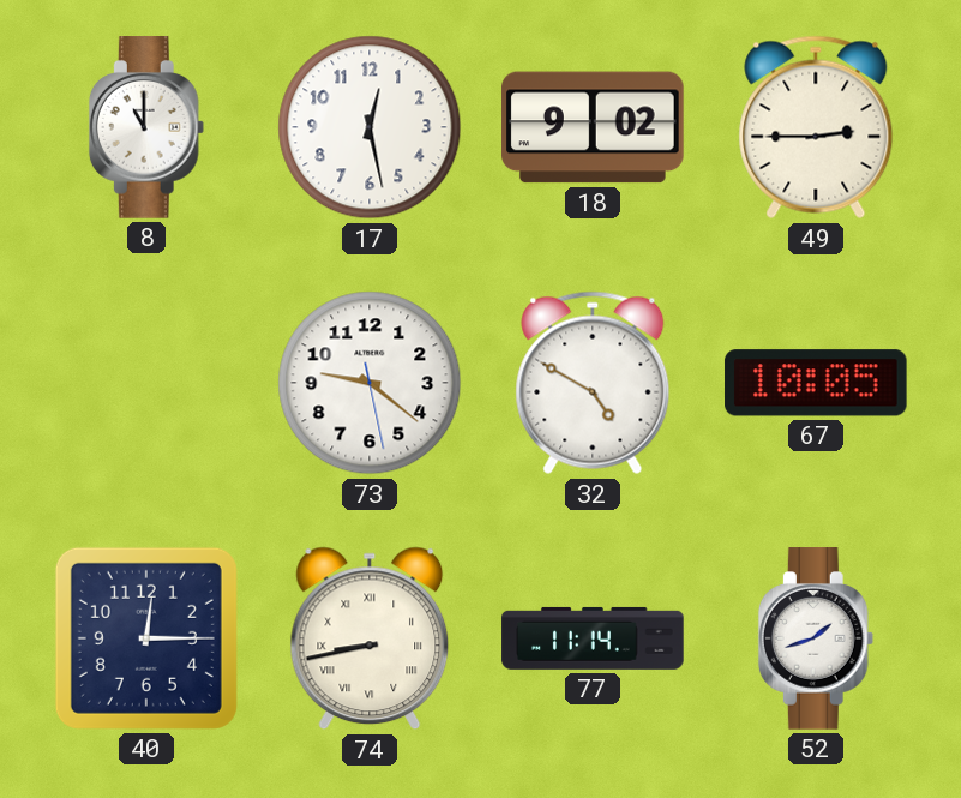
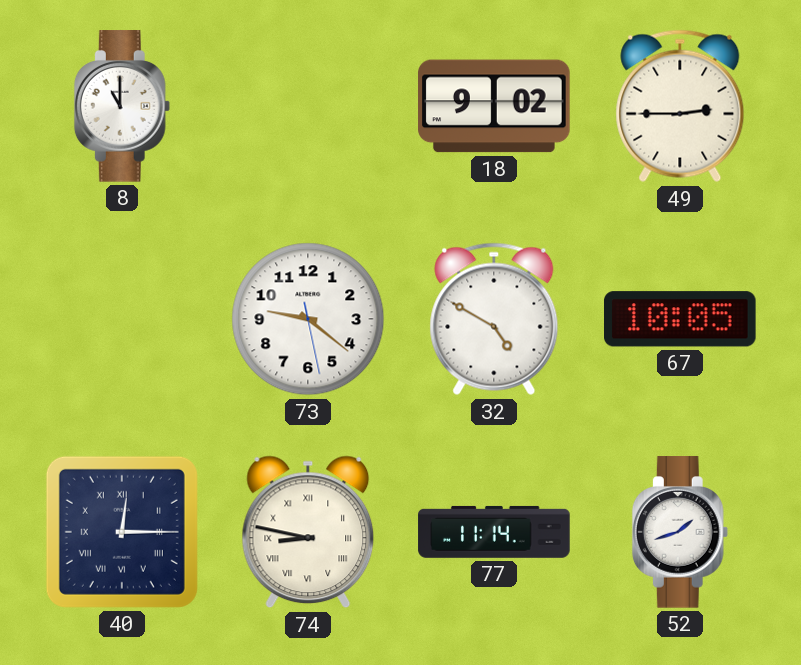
17: 12:28 -> none
40 numerals: Arabic -> Roman
74: 8:43 -> 8:47
